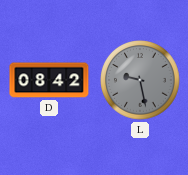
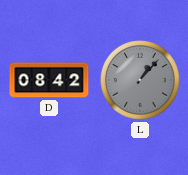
L: 9:28 -> 1:07
